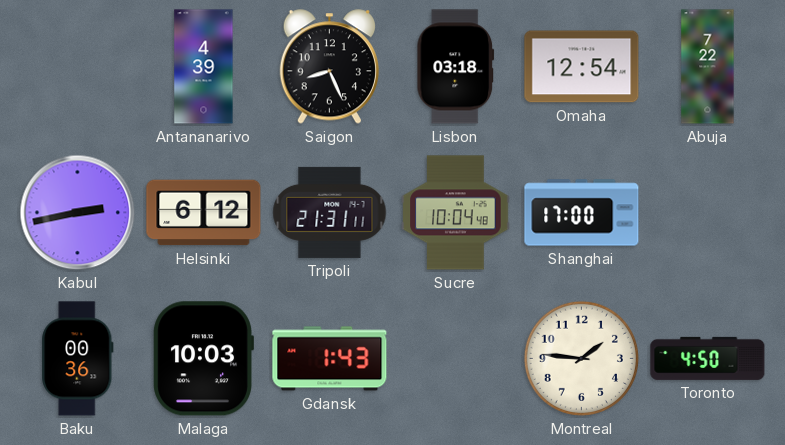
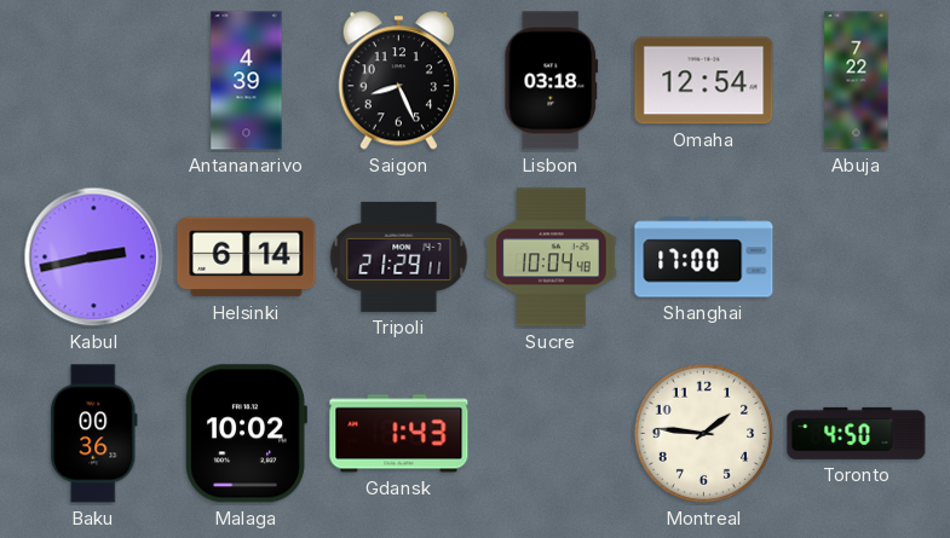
Helsinki: 6:12 -> 6:14
Tripoli: 21:31 -> 21:29
Malaga: 10:03 -> 10:02
